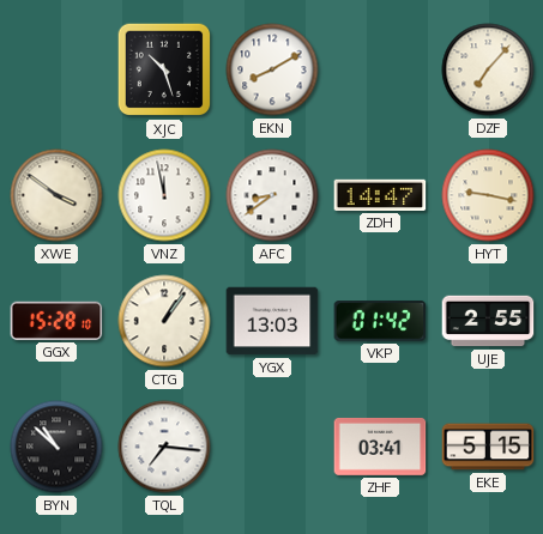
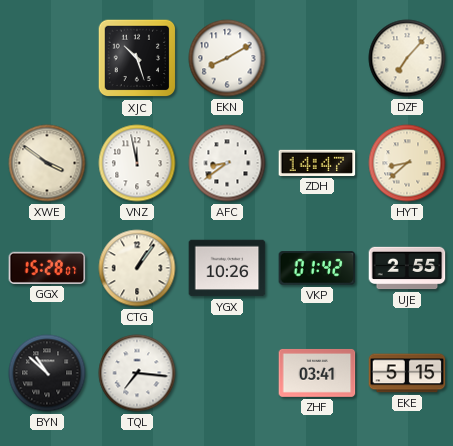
HYT: 9:17 -> 8:38
GGX: 15:28:10 -> 15:28:07
YGX: 13:03 -> 10:26
